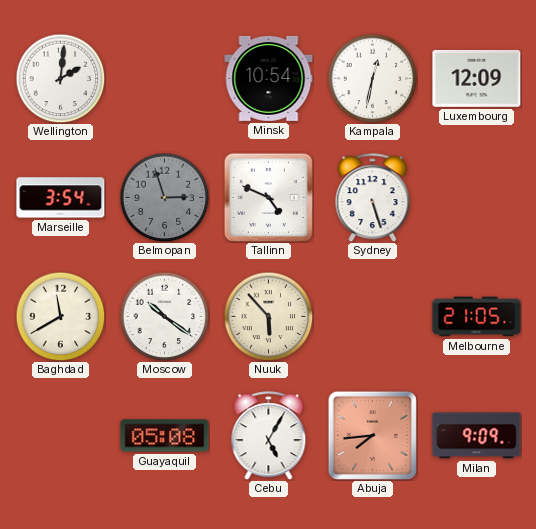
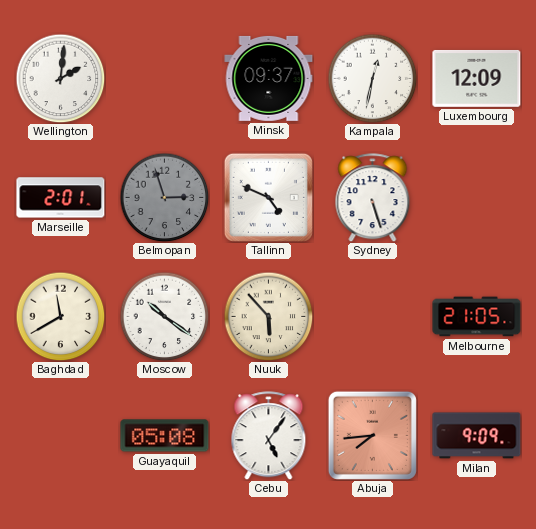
Minsk: 10:54 -> 09:37
Marseille: 3:54 -> 2:01
Cebu: 5:05 -> 5:06
